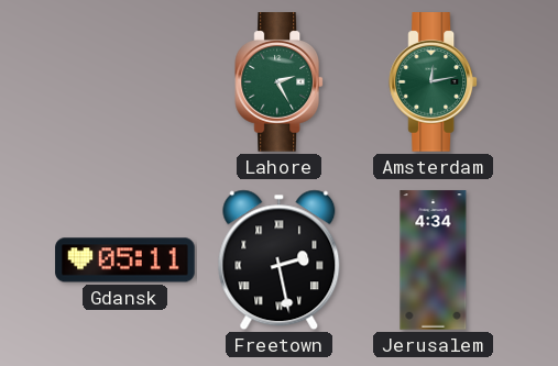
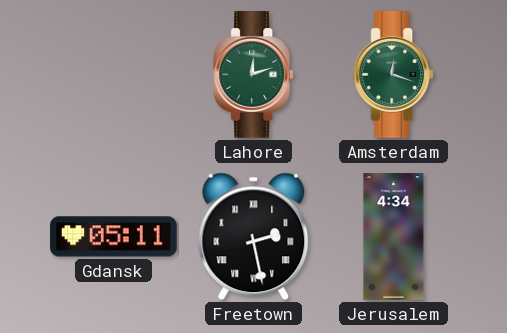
Lahore: 2:25 -> 12:12
Amsterdam: 12:13 -> 12:18
